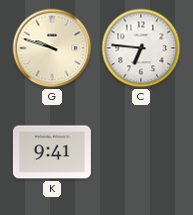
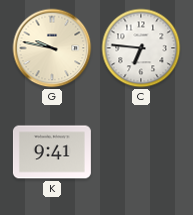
G: 9:48 -> 9:47
